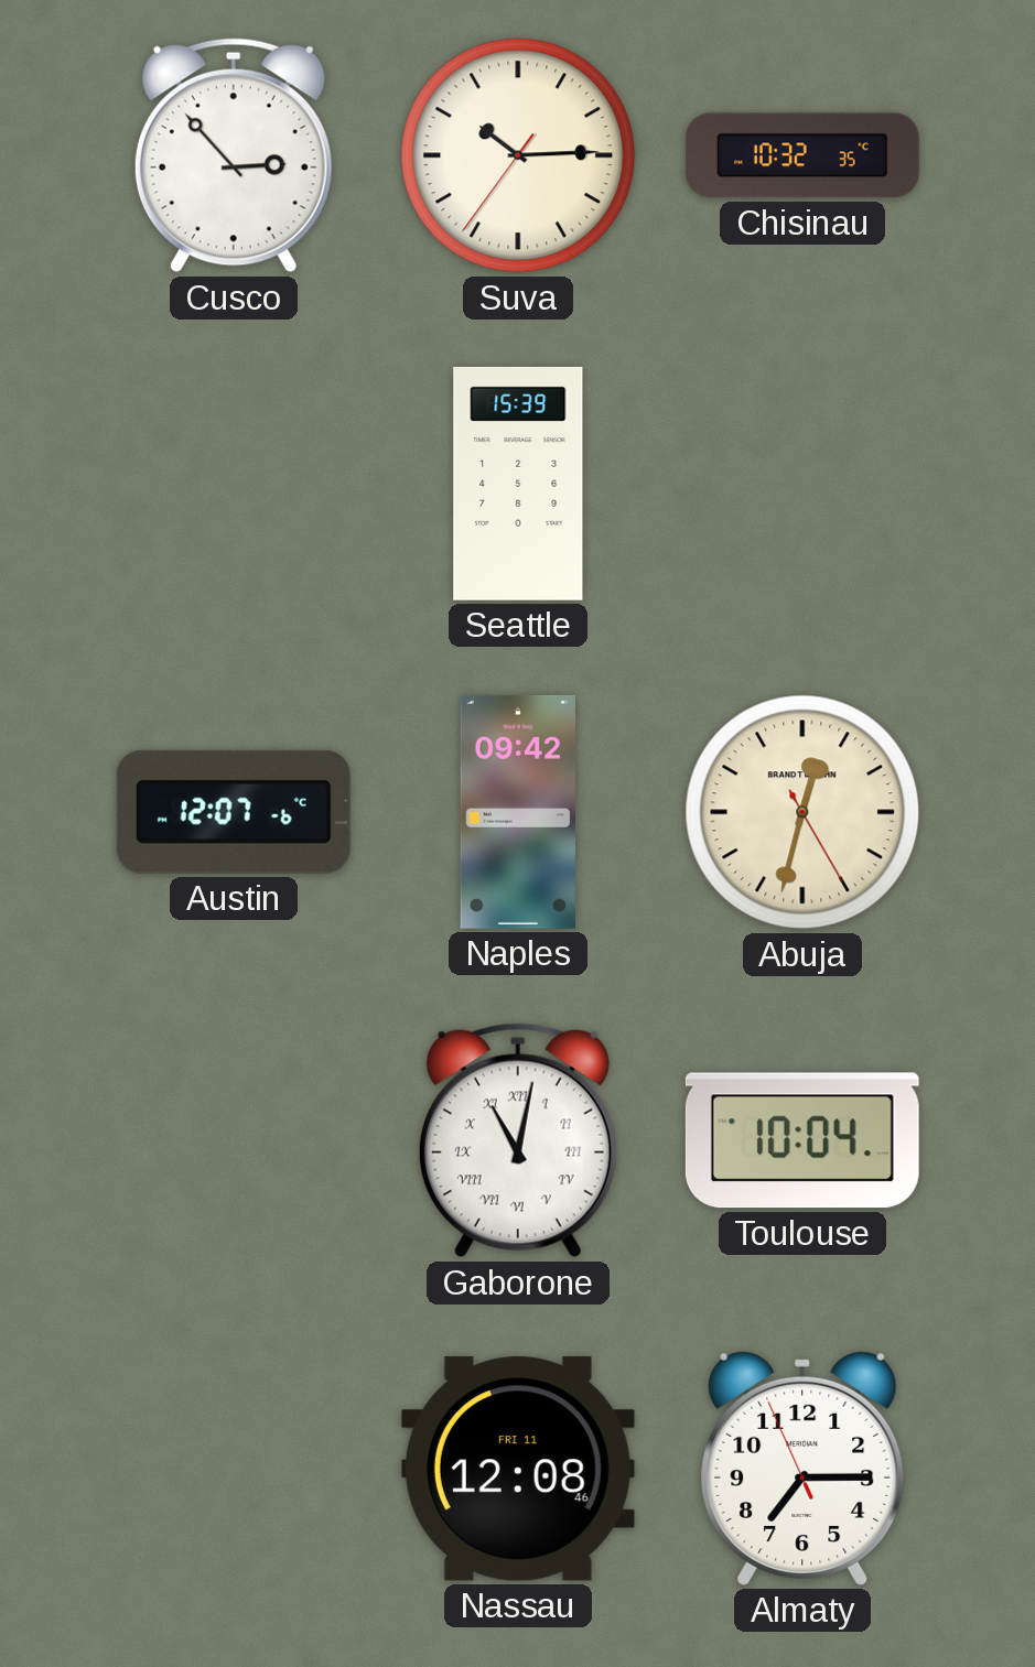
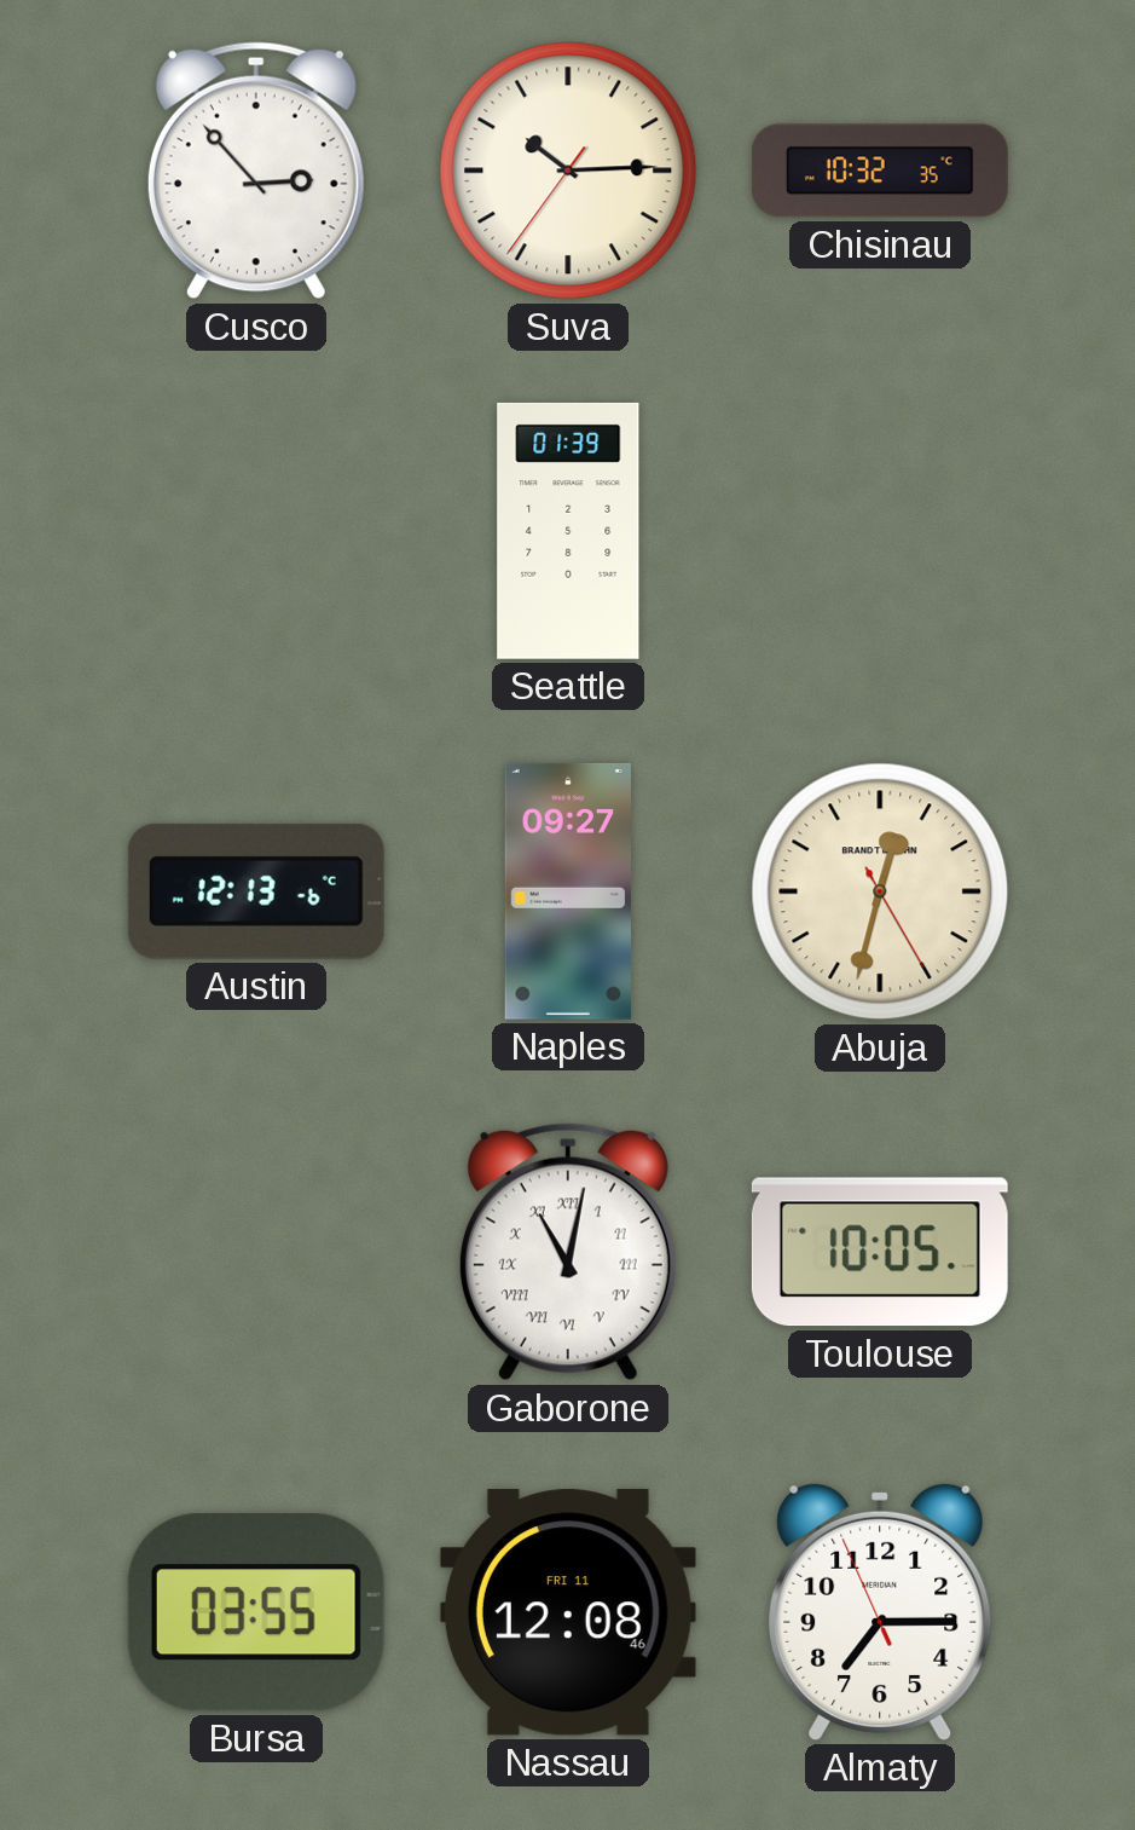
Seattle: 15:39 -> 01:39
Austin: 12:07 -> 12:13
Naples: 09:42 -> 09:27
Toulouse: 10:04 -> 10:05
Bursa: none -> 03:55
